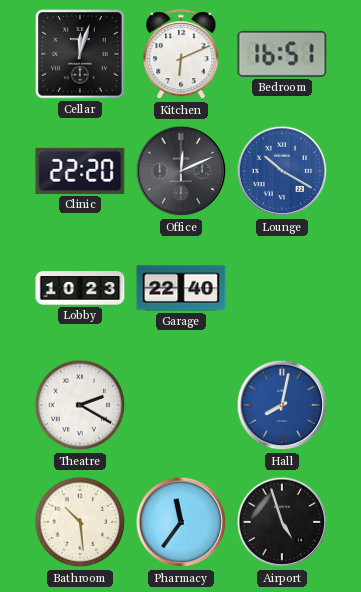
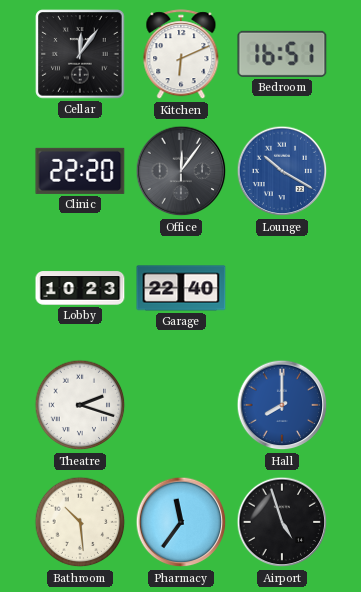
Cellar: 12:03 -> 12:06
Office: 12:11 -> 12:06
Theatre: 2:20 -> 2:18
Hall: 8:02 -> 8:00
